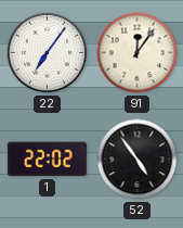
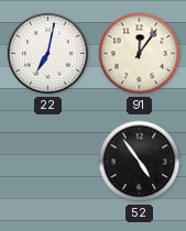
22: 7:06 -> 7:02
1: 22:02 -> none
